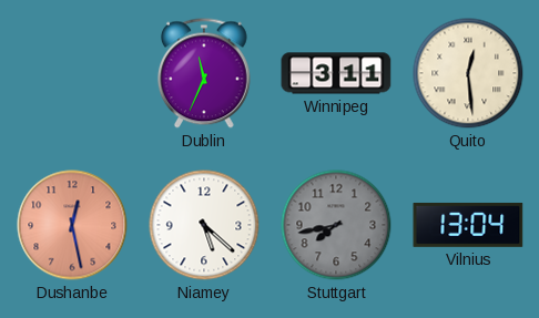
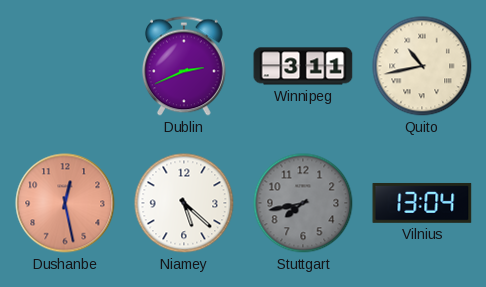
Dublin: 11:34 -> 2:41
Quito: 12:29 -> 10:43
